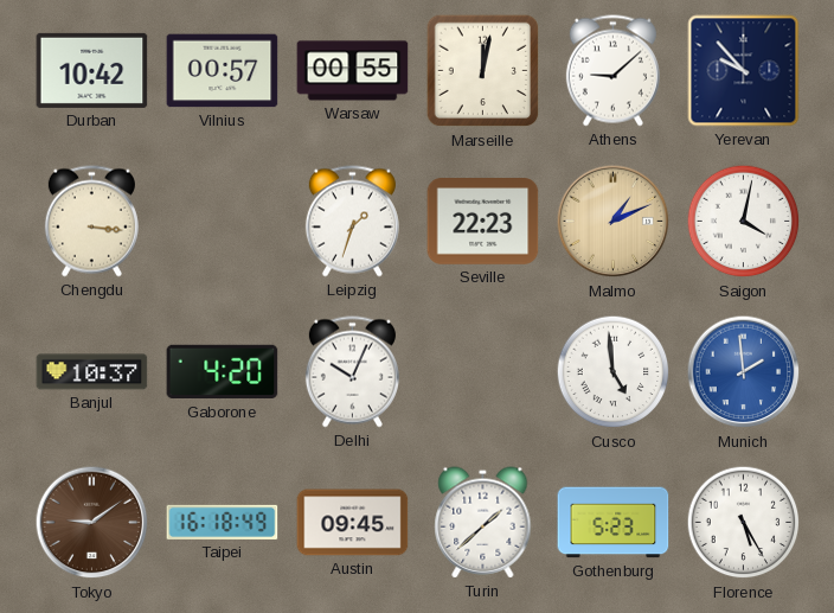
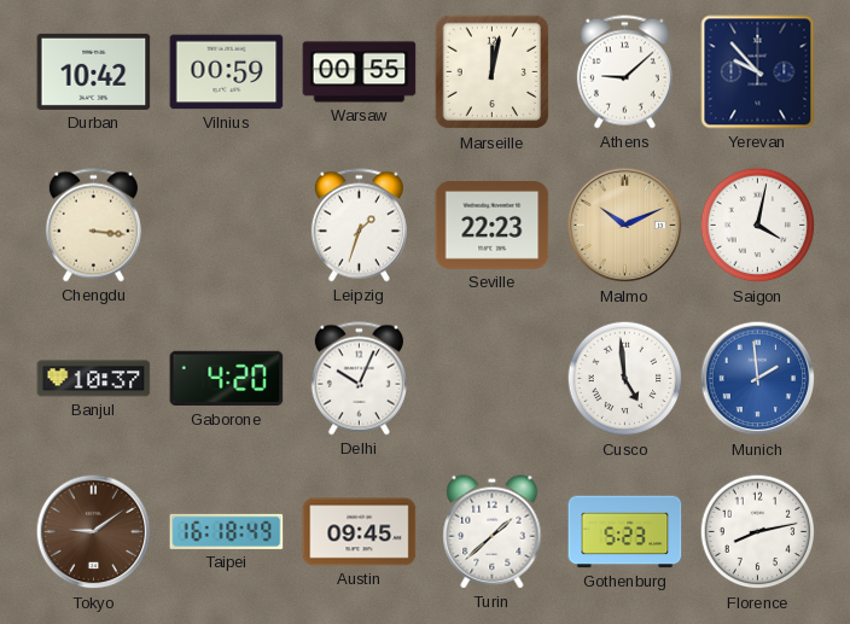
Vilnius: 00:57 -> 00:59
Malmo: 1:11 -> 10:11
Florence: 5:25 -> 8:13
